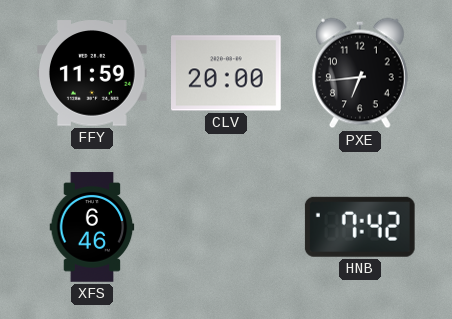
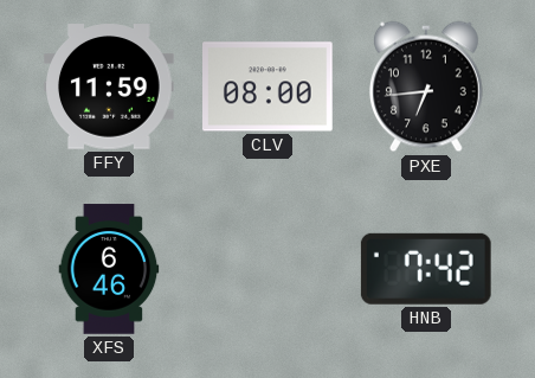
CLV: 20:00 -> 08:00
